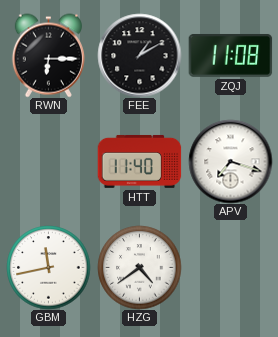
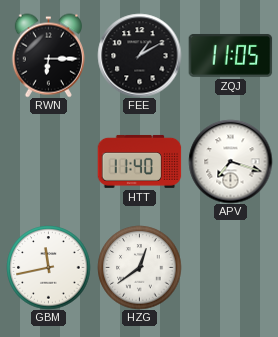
ZQJ: 11:08 -> 11:05
HZG: 4:39 -> 12:39
